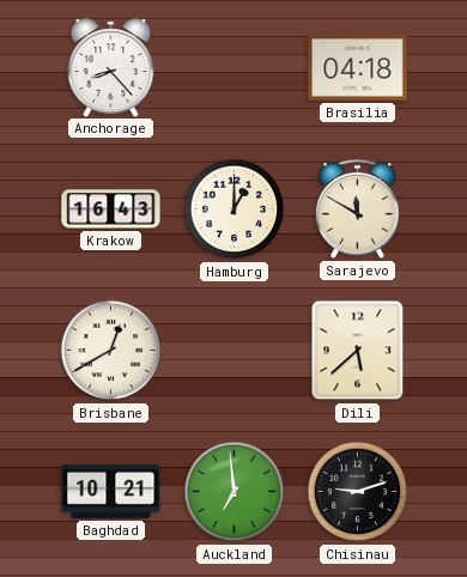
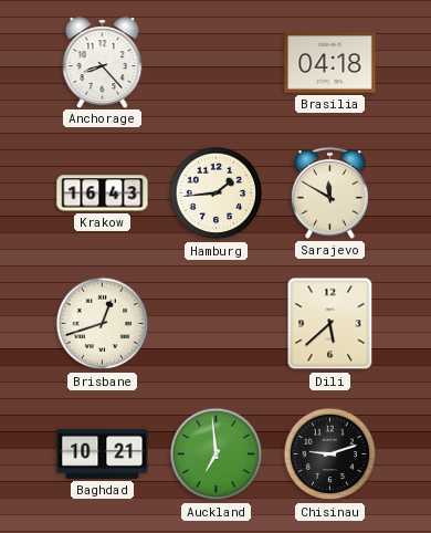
Hamburg: 1:00 -> 1:44
Brisbane: 12:40 -> 12:42
